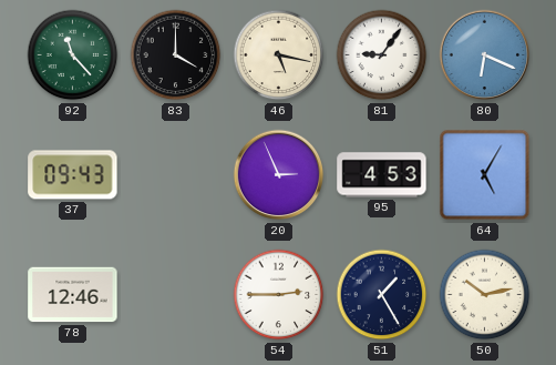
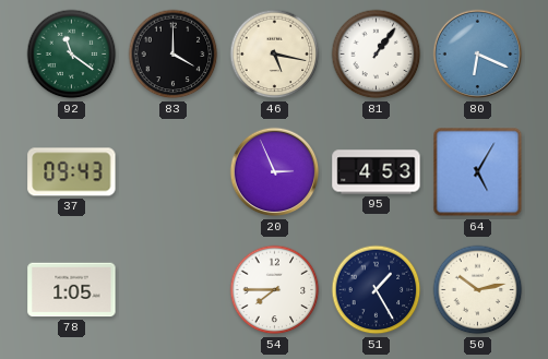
92: 11:23 -> 11:21
81: 9:06 -> 1:06
78: 12:46 -> 1:05
54: 2:45 -> 7:45
